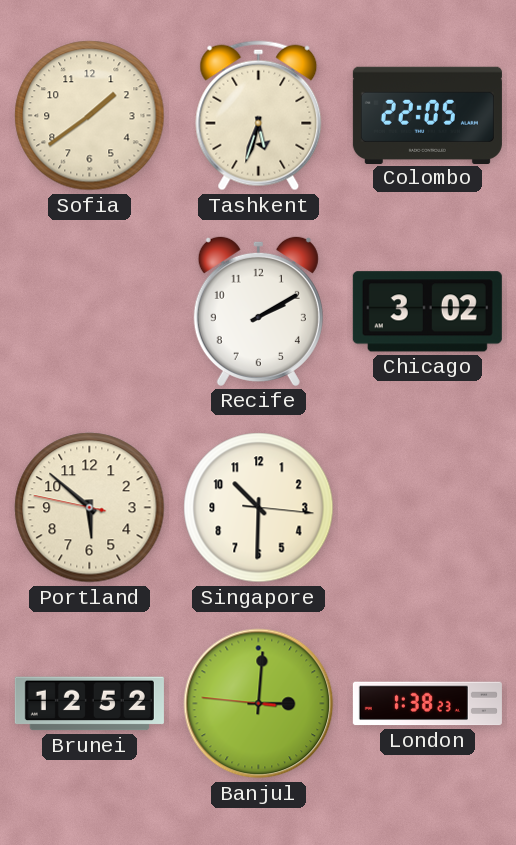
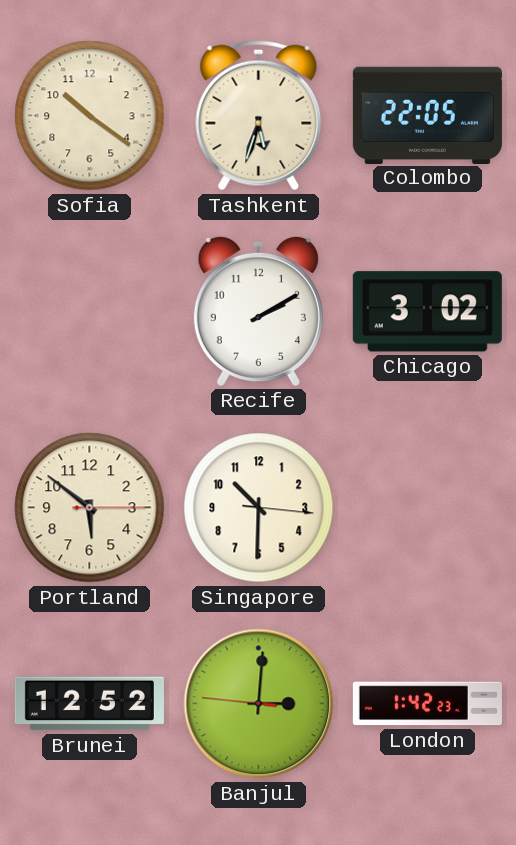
Sofia: 1:39 -> 10:21
Portland: 5:51:47 -> 5:51:15
London: 1:38 -> 1:42
